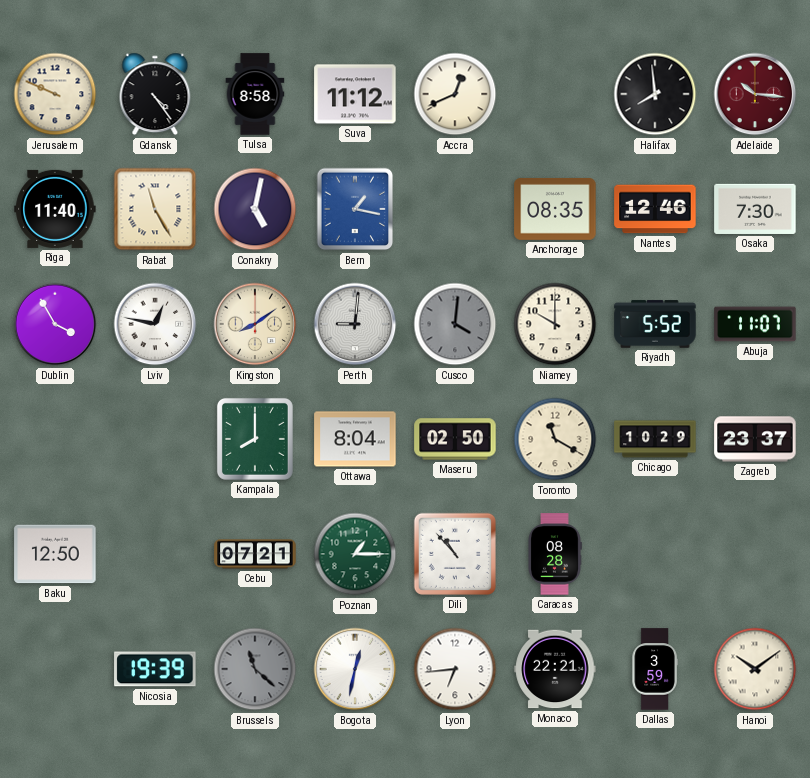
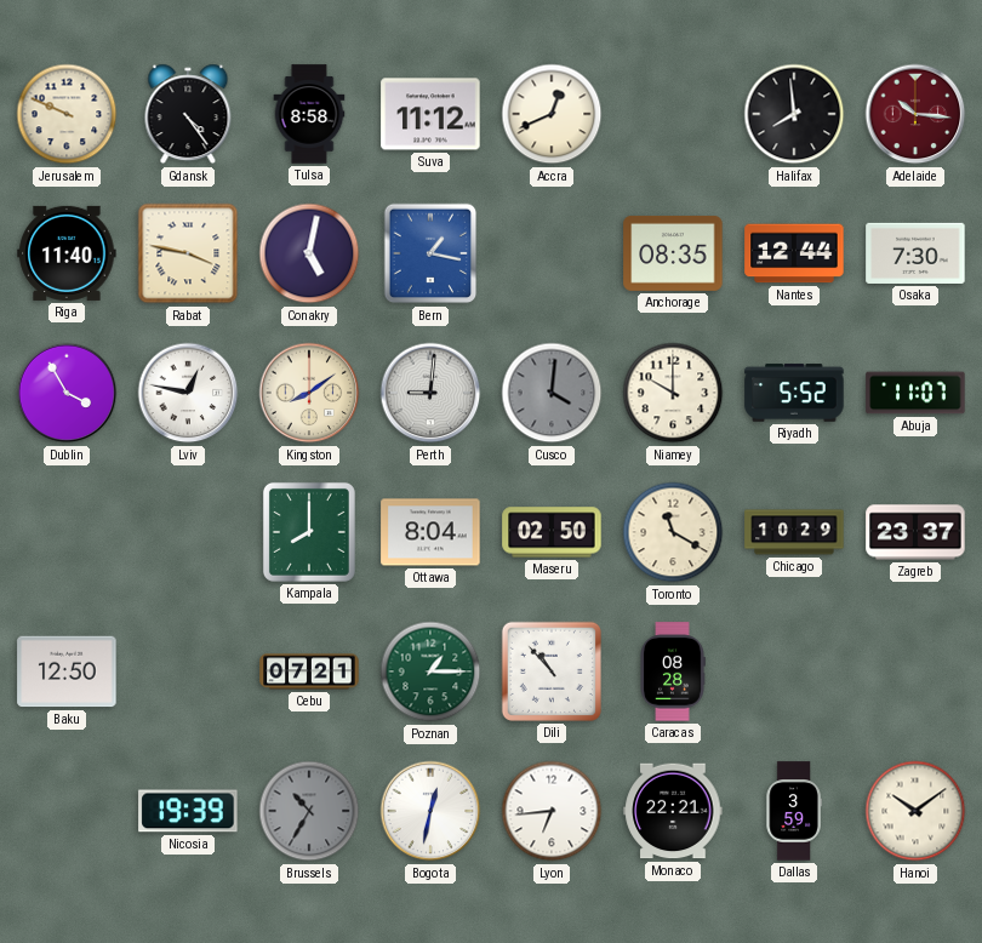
Rabat: 11:25 -> 3:47
Nantes: 12:46 -> 12:44
Brussels: 11:22 -> 10:35
